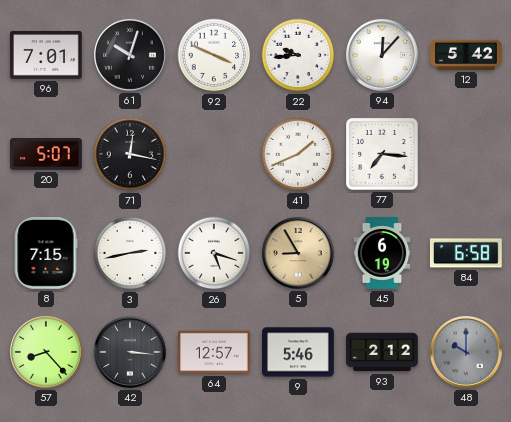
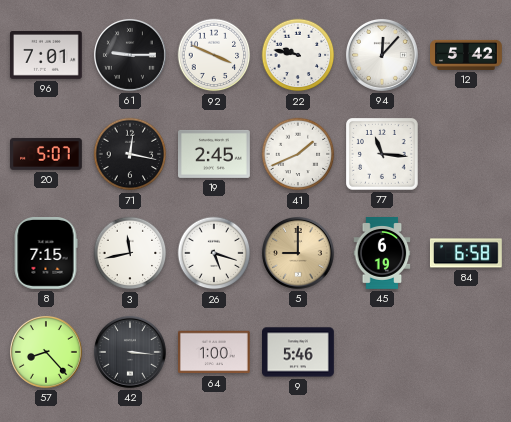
61: 10:03 -> 9:15
22: 9:44 -> 9:47
19: none -> 2:45
77: 7:16 -> 11:16
3: 2:43 -> 11:43
5: 8:55 -> 9:00
64: 12:57 -> 1:00
93: 2:12 -> none
48: 10:00 -> none
